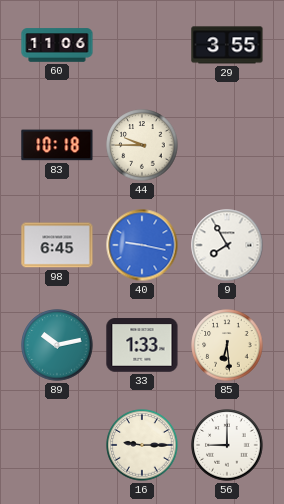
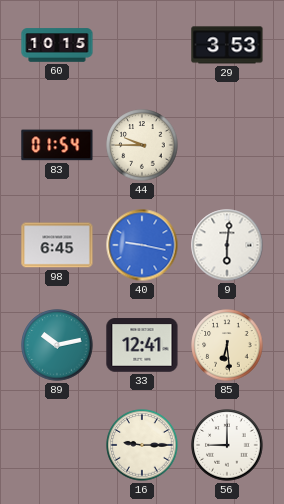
60: 11:06 -> 10:15
29: 3:55 -> 3:53
83: 10:18 -> 01:54
9: 7:55 -> 6:01
33: 1:33 -> 12:41
